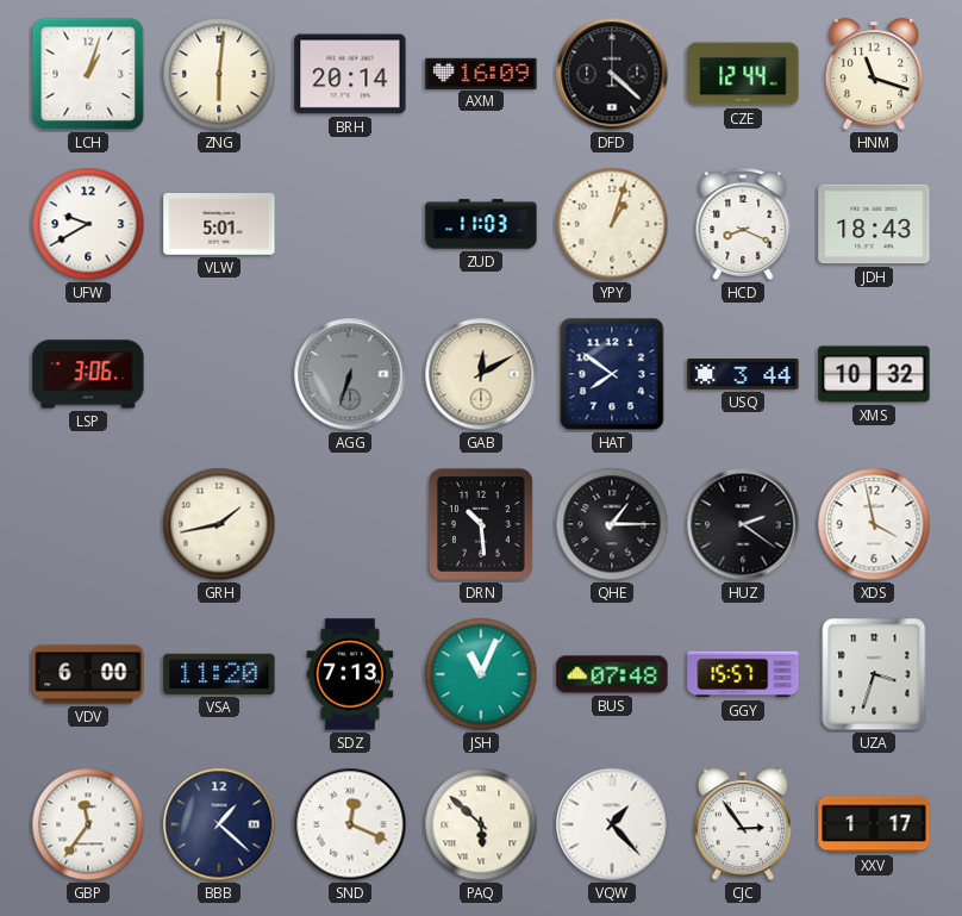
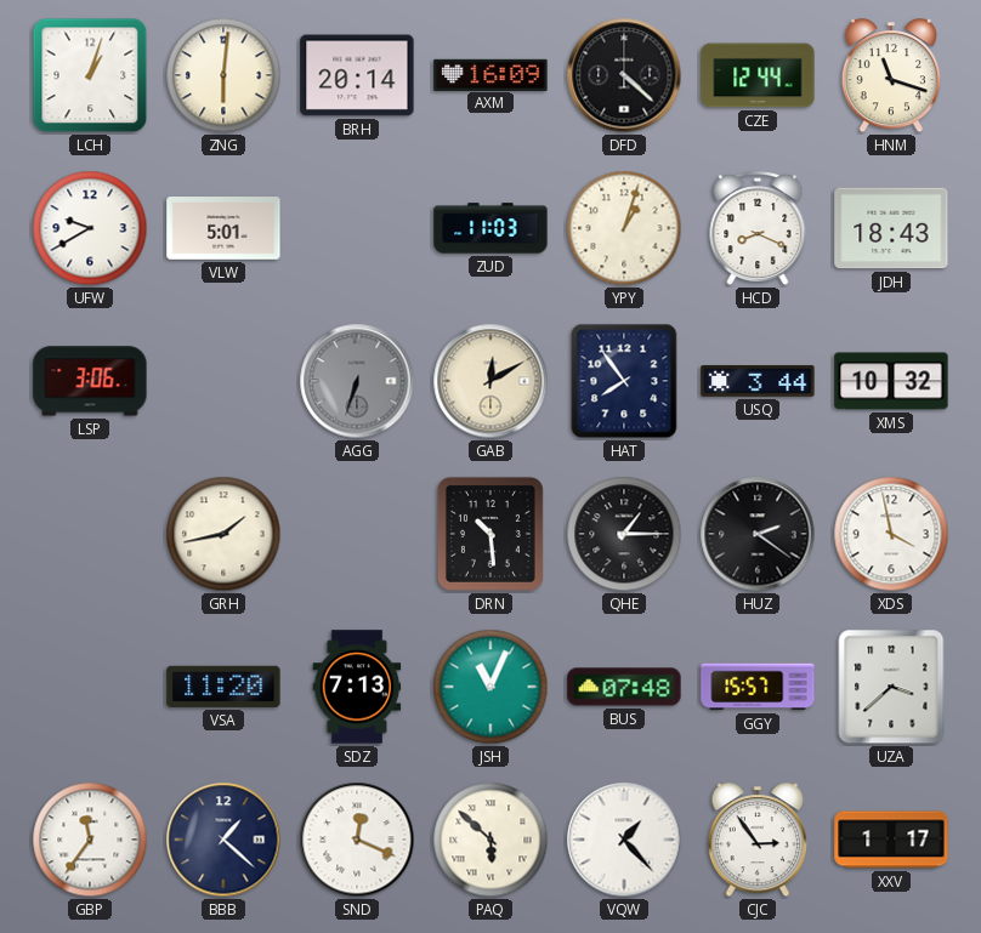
HAT: 7:51 -> 7:54
VDV: 6:00 -> none
UZA: 3:33 -> 3:38
